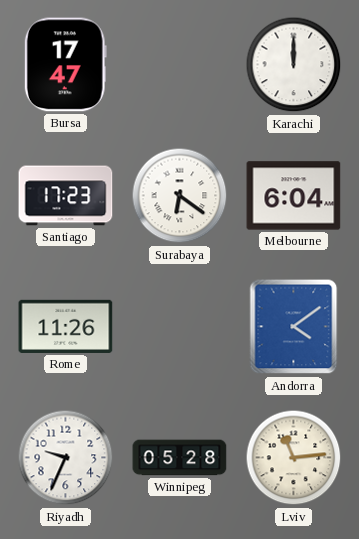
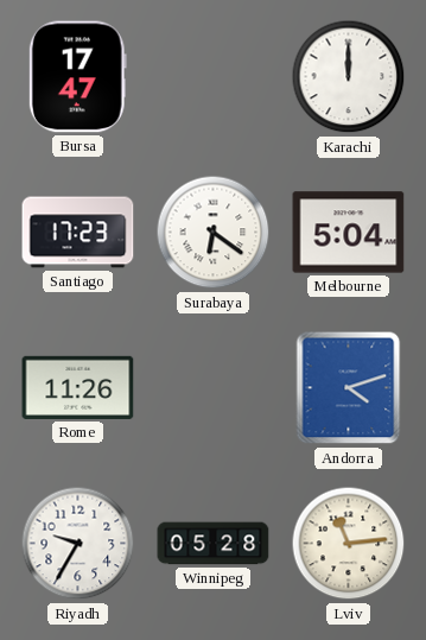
Melbourne: 6:04 -> 5:04
Andorra: 4:09 -> 4:12
Riyadh: 9:34 -> 9:35
